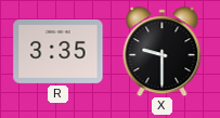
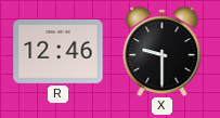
R: 3:35 -> 12:46
